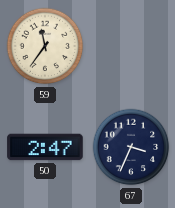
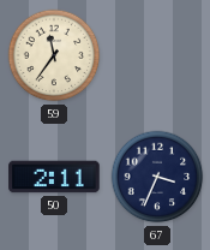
50: 2:47 -> 2:11
